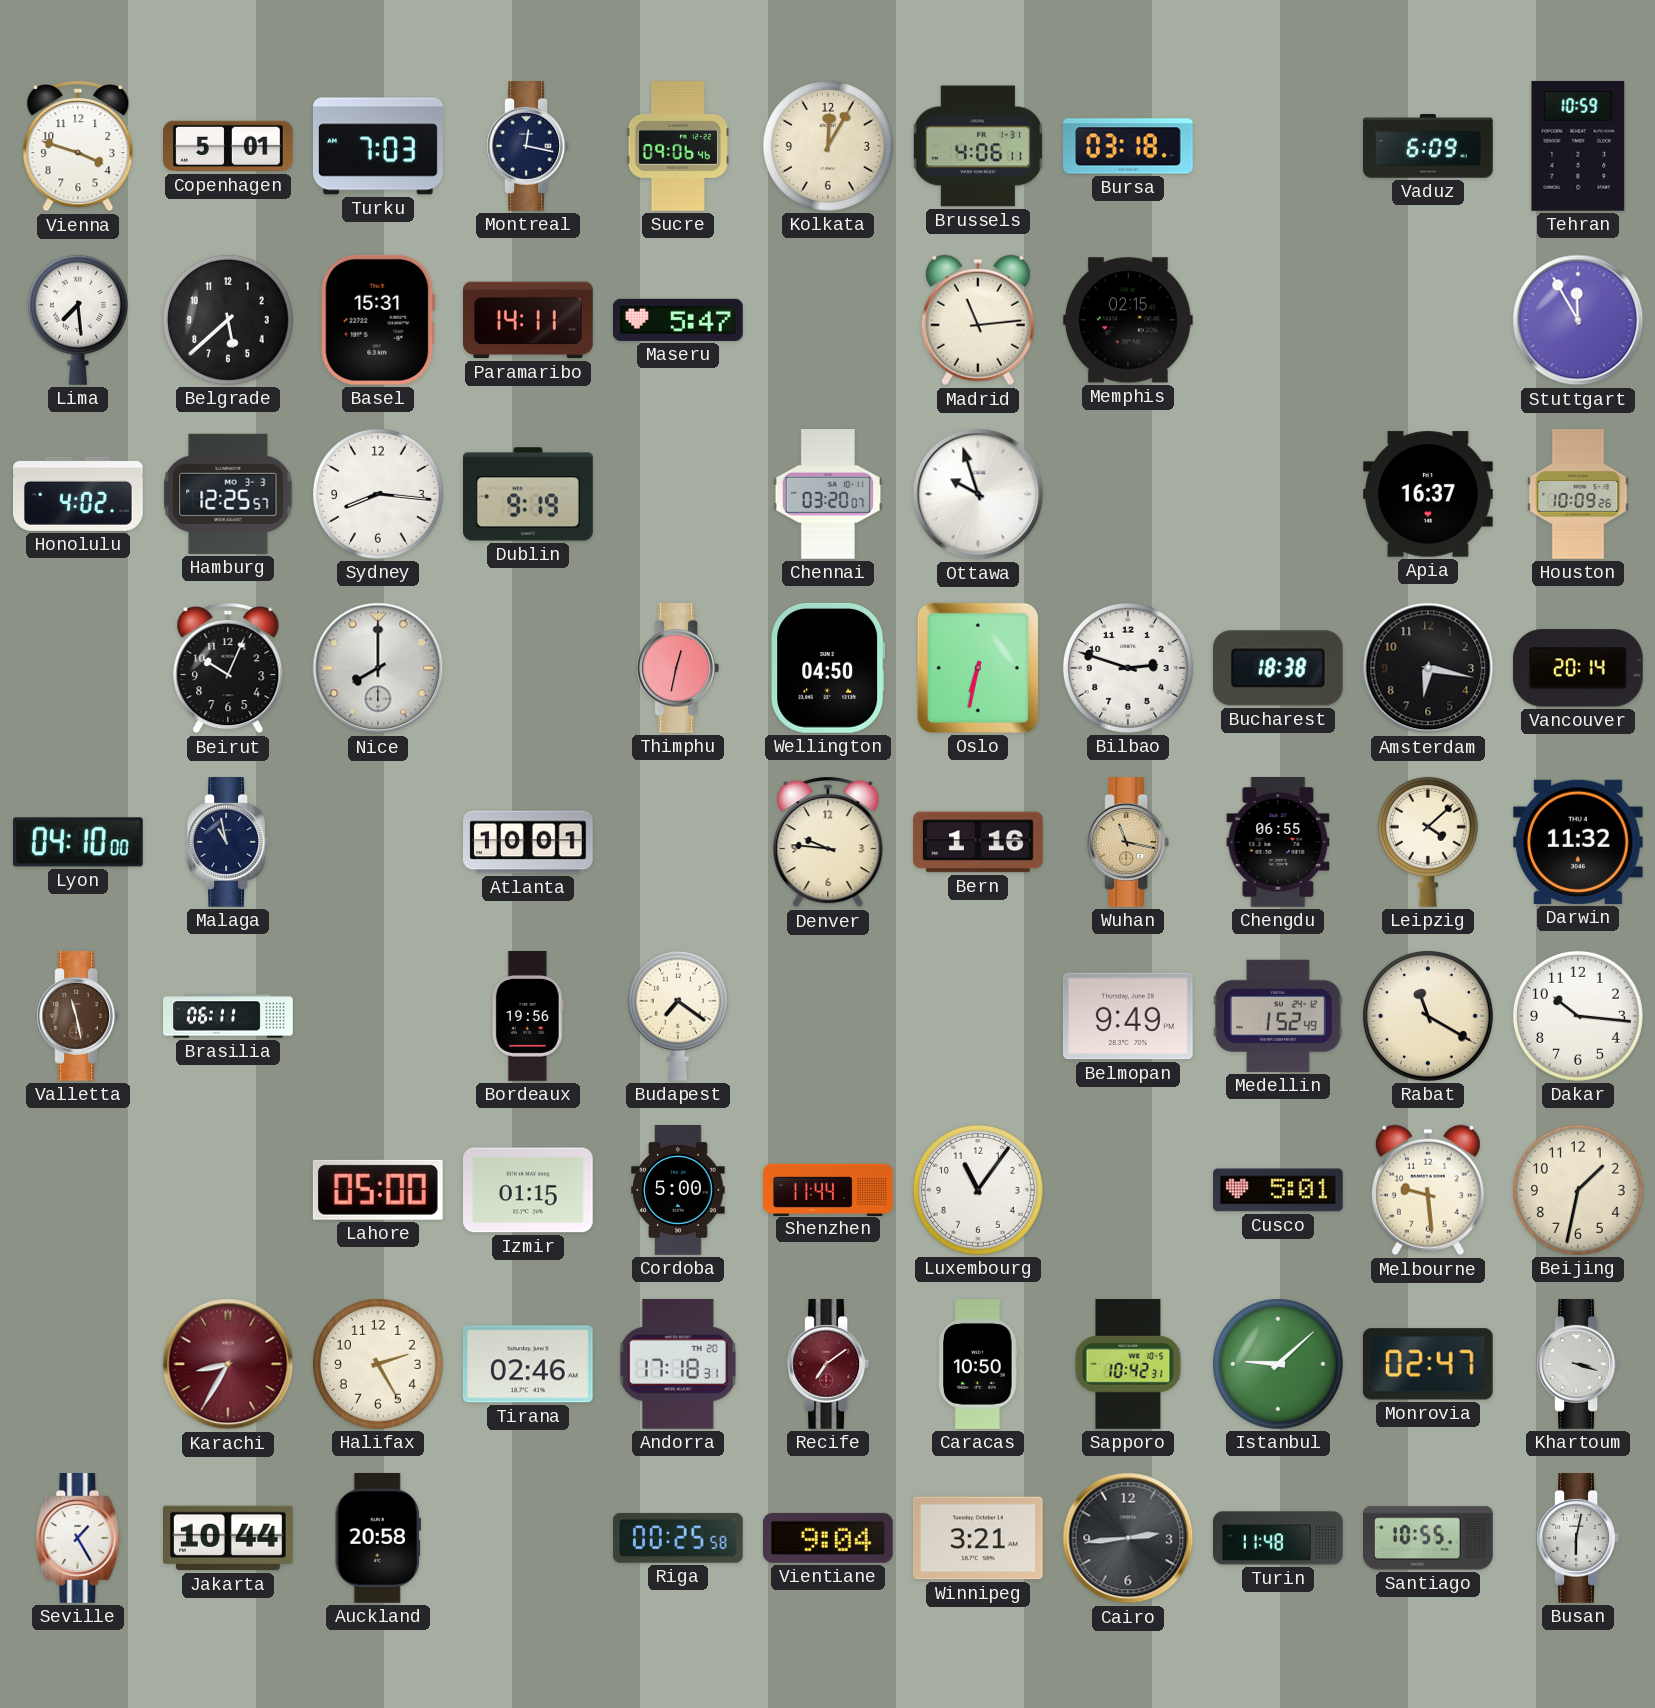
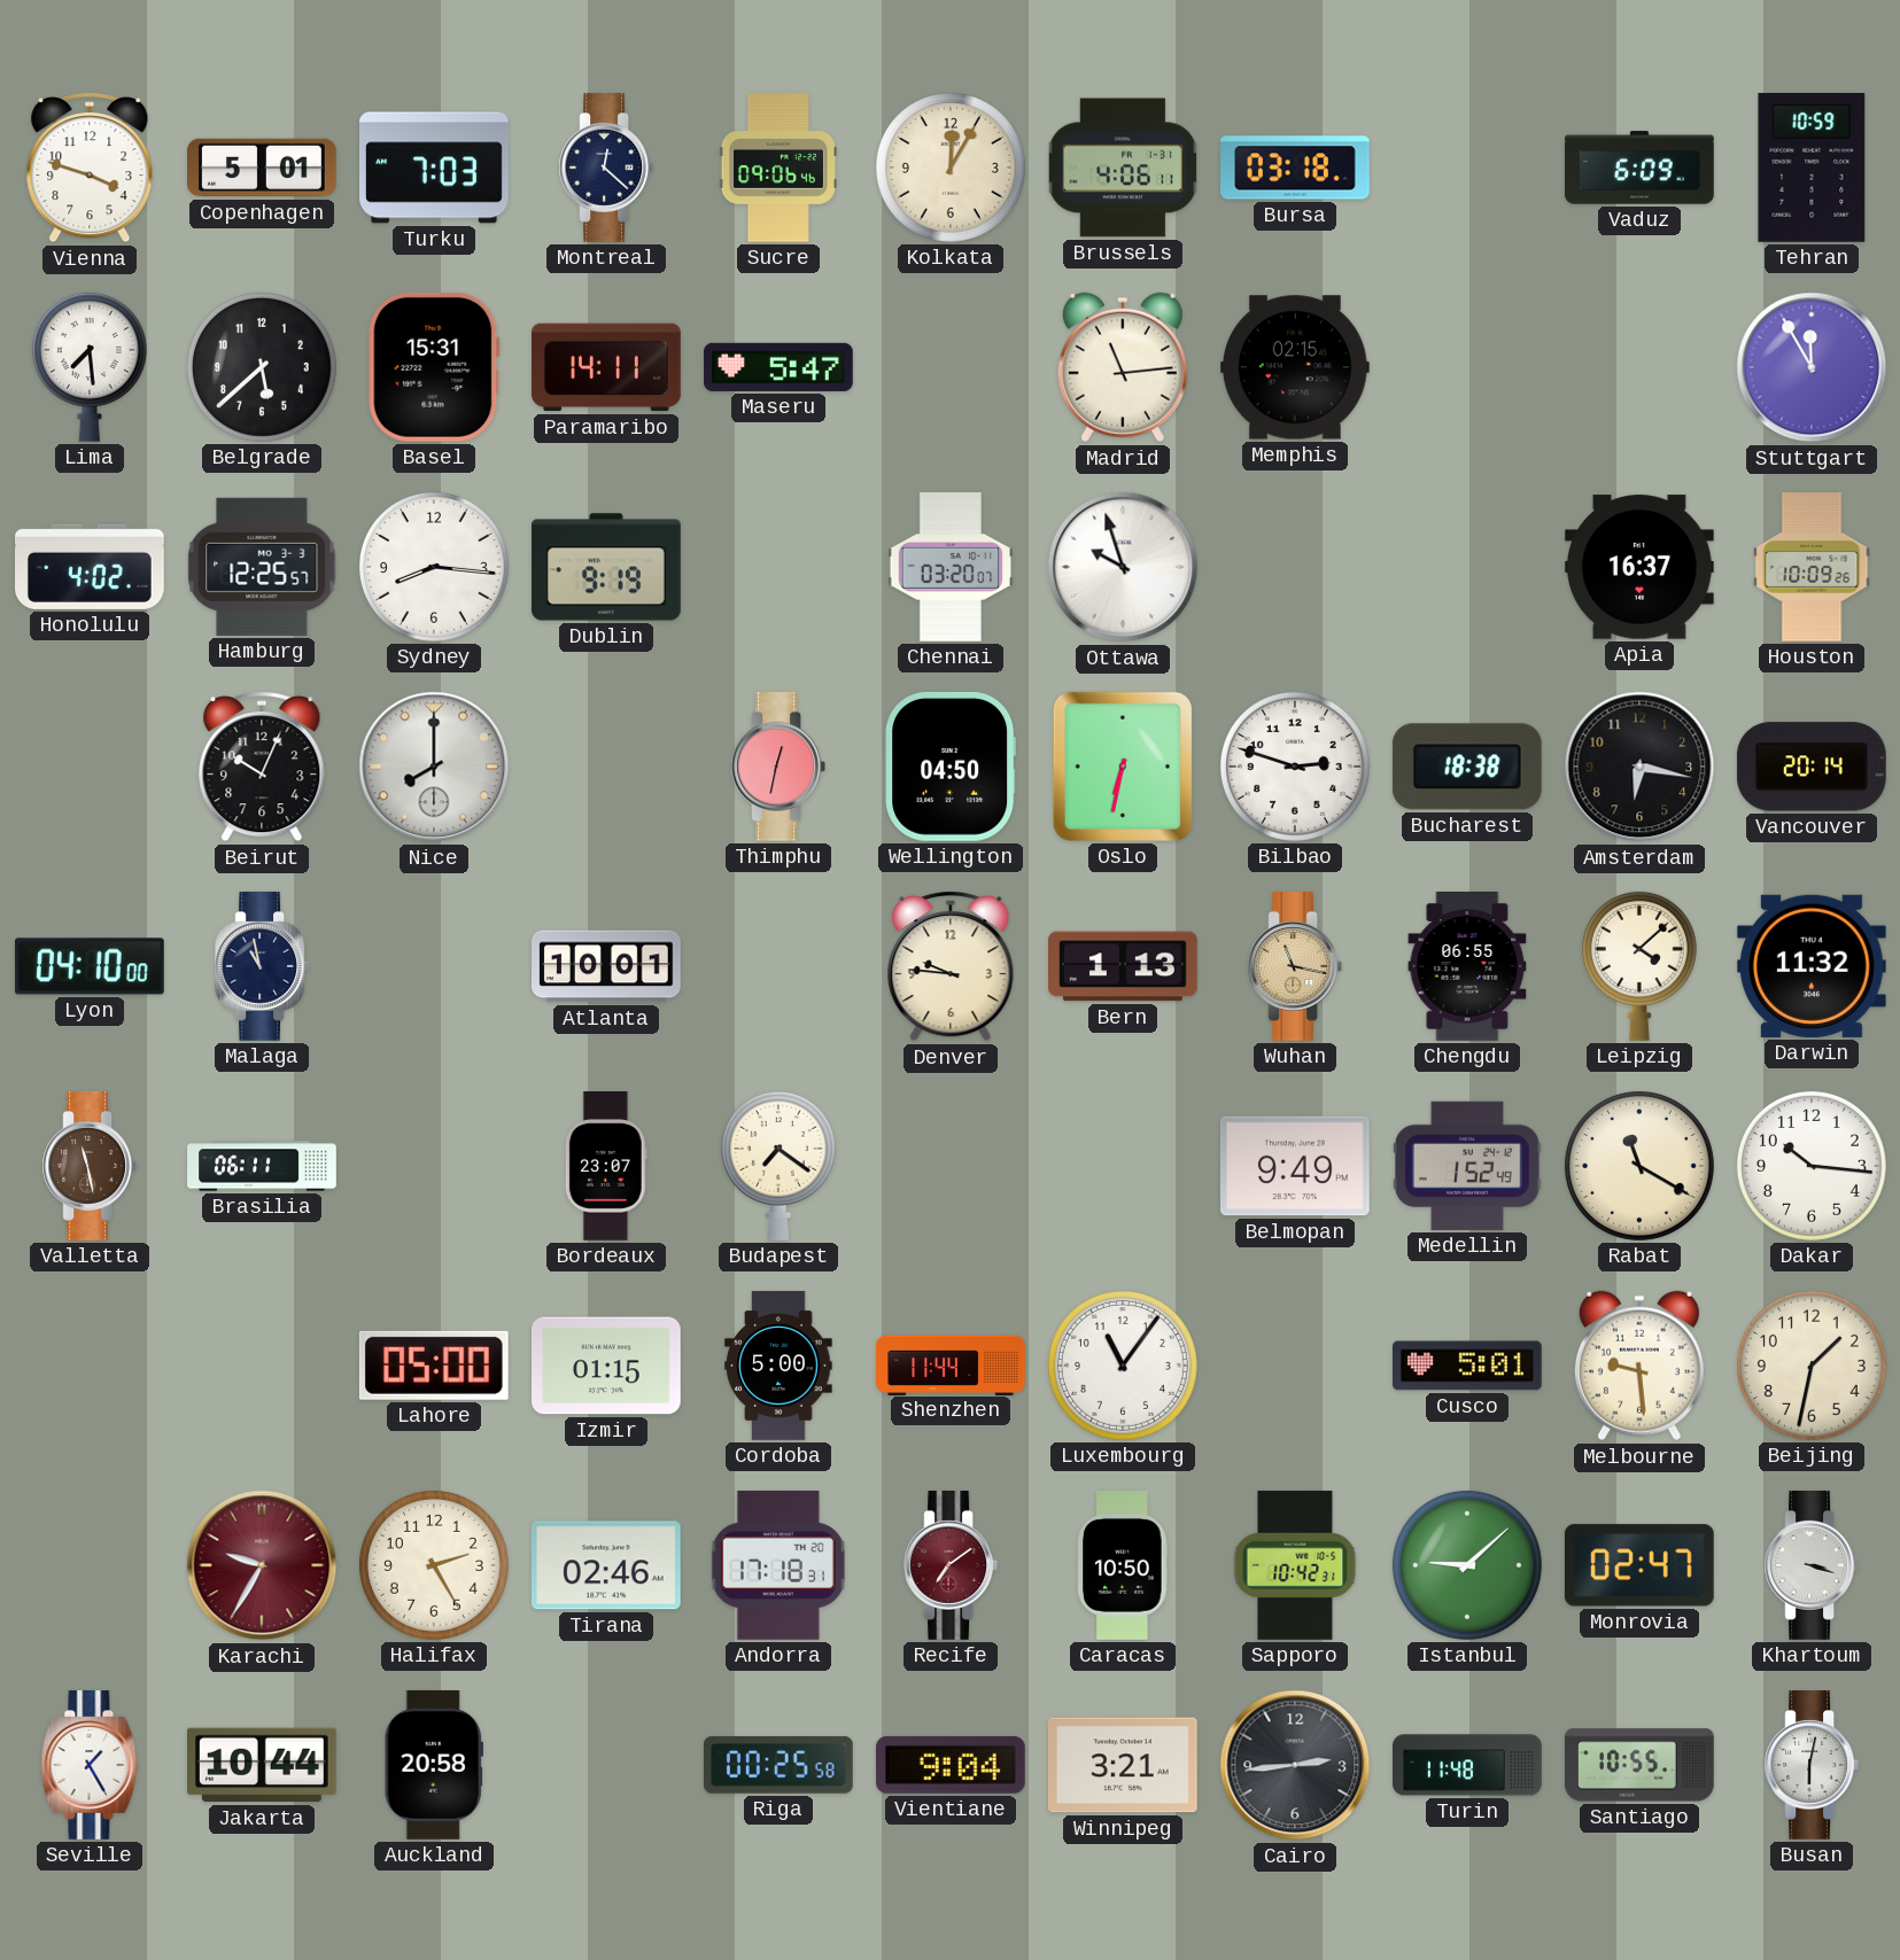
Montreal: 12:17 -> 12:22
Bern: 1:16 -> 1:13
Bordeaux: 19:56 -> 23:07
Karachi: 8:35 -> 9:35
